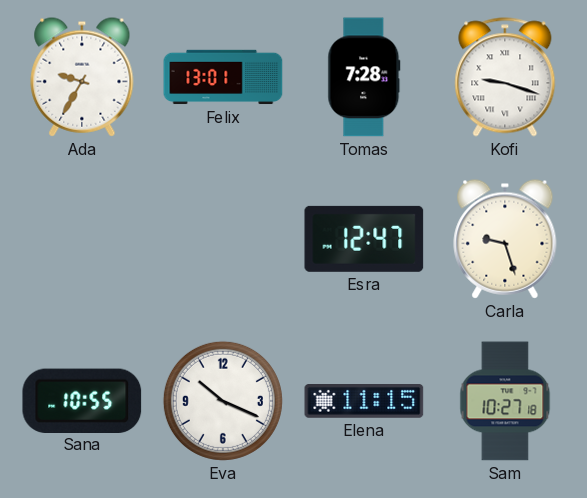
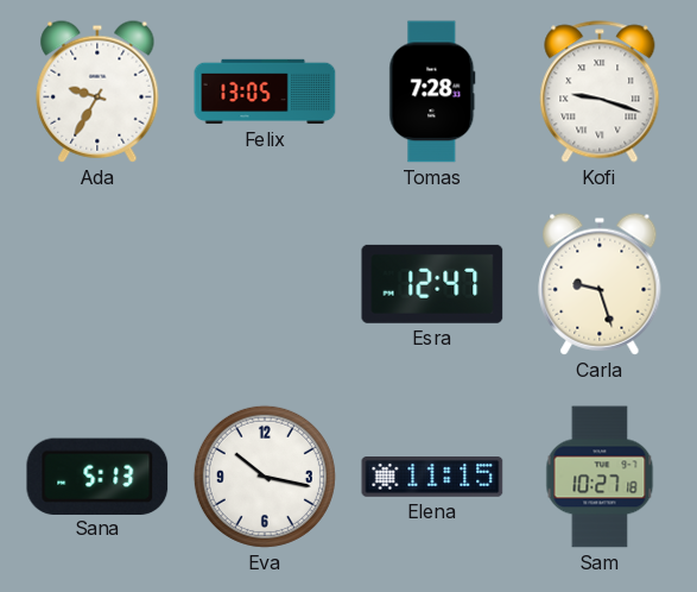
Felix: 13:01 -> 13:05
Sana: 10:55 -> 5:13
Eva: 10:19 -> 10:17
